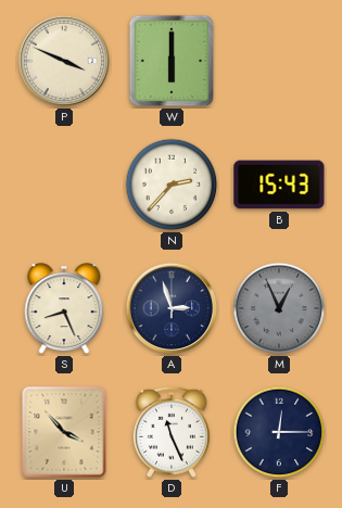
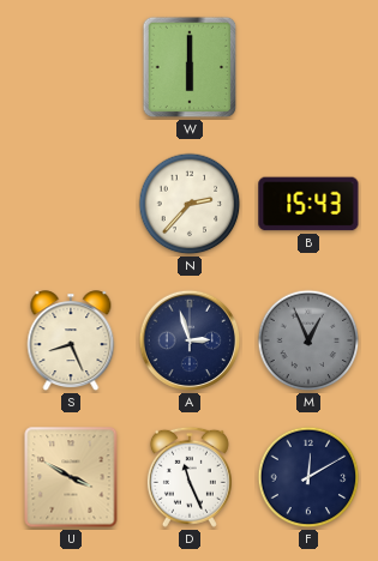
P: 3:49 -> none
U: 3:53 -> 3:50
F: 12:15 -> 12:10
